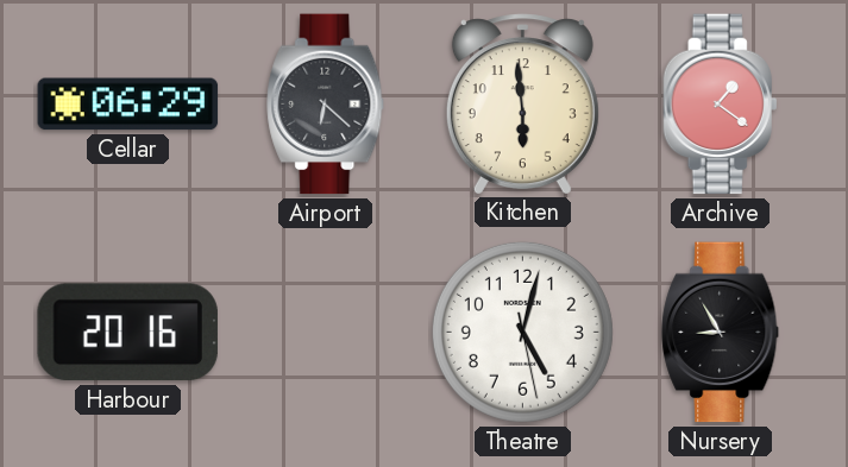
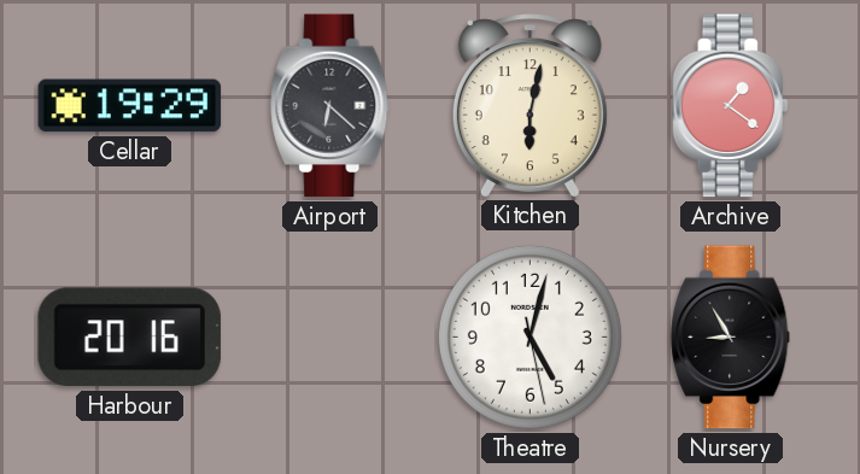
Cellar: 06:29 -> 19:29
Kitchen: 5:59 -> 6:02
